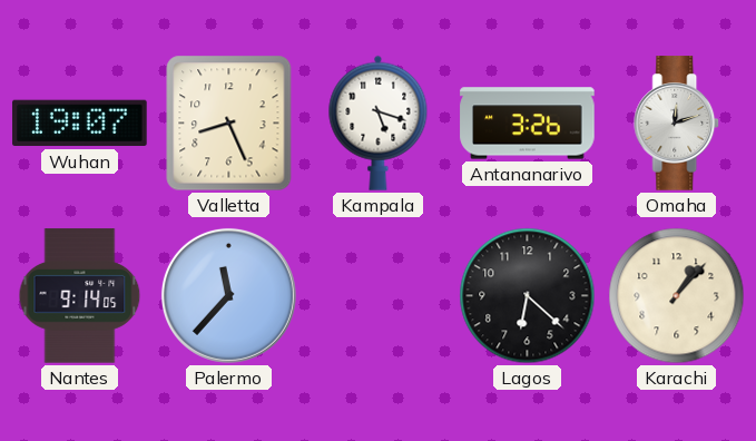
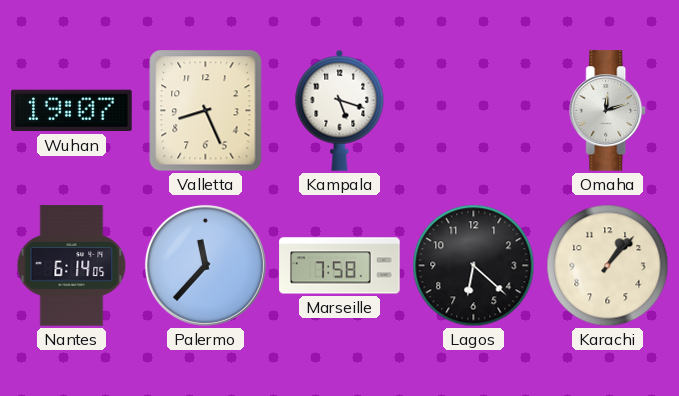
Antananarivo: 3:26 -> none
Nantes: 9:14 -> 6:14
Marseille: none -> 7:58
